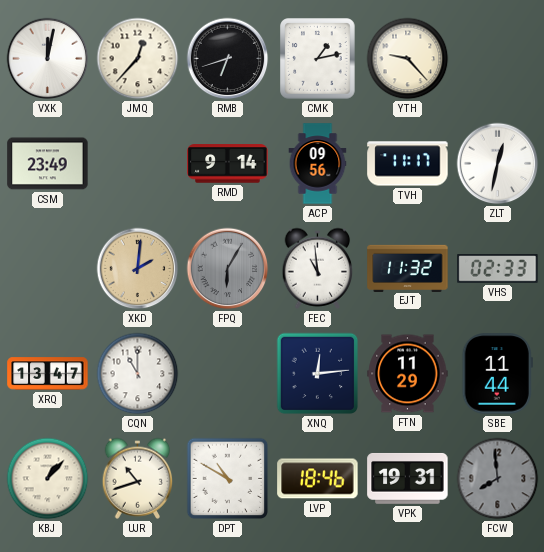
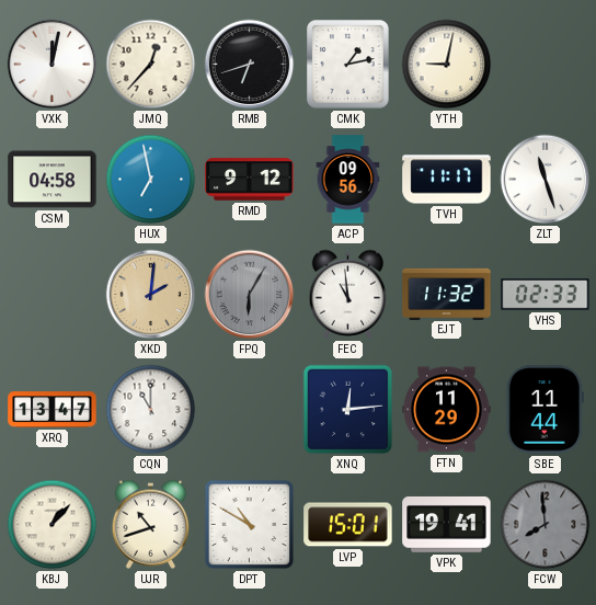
YTH: 9:23 -> 9:02
CSM: 23:49 -> 04:58
HUX: none -> 6:58
RMD: 9:14 -> 9:12
ZLT: 12:32 -> 11:27
LVP: 18:46 -> 15:01
VPK: 19:31 -> 19:41
